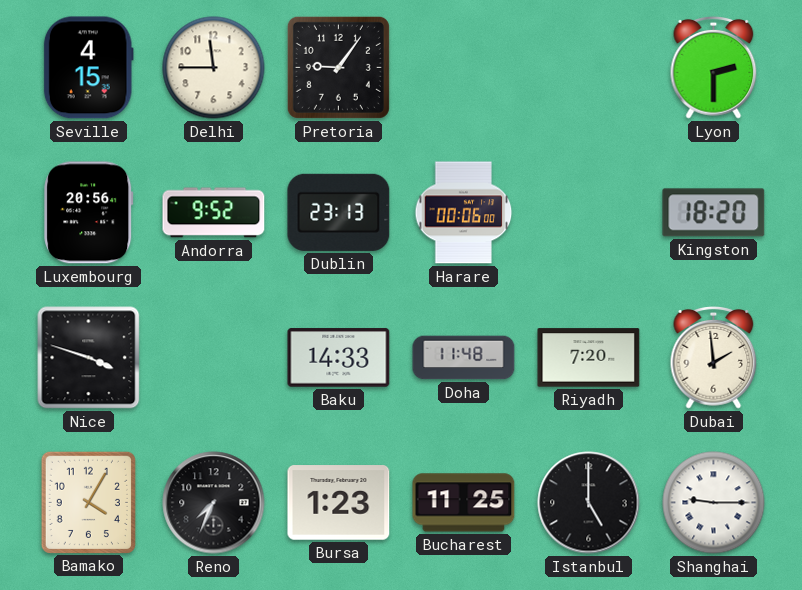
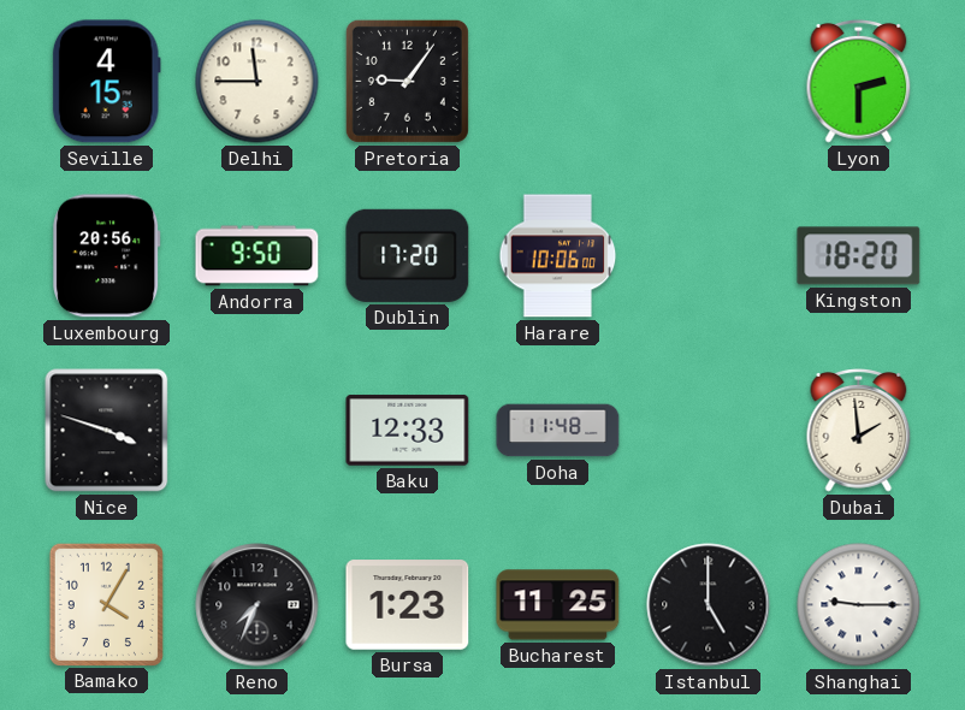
Andorra: 9:52 -> 9:50
Dublin: 23:13 -> 17:20
Harare: 00:06 -> 10:06
Baku: 14:33 -> 12:33
Riyadh: 7:20 -> none
